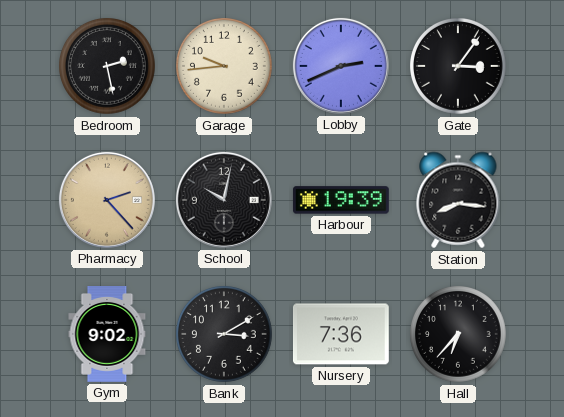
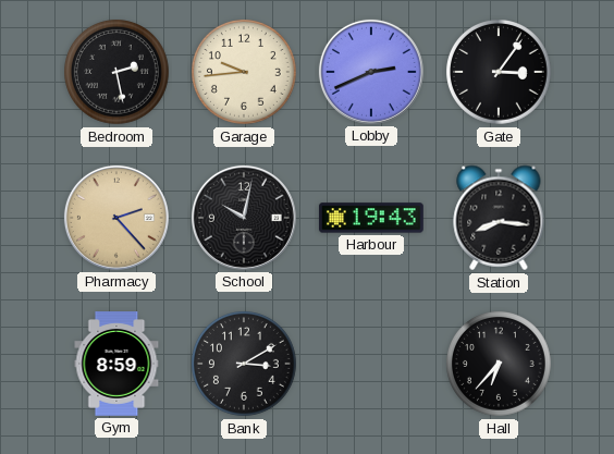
Harbour: 19:39 -> 19:43
Gym: 9:02 -> 8:59
Nursery: 7:36 -> none
